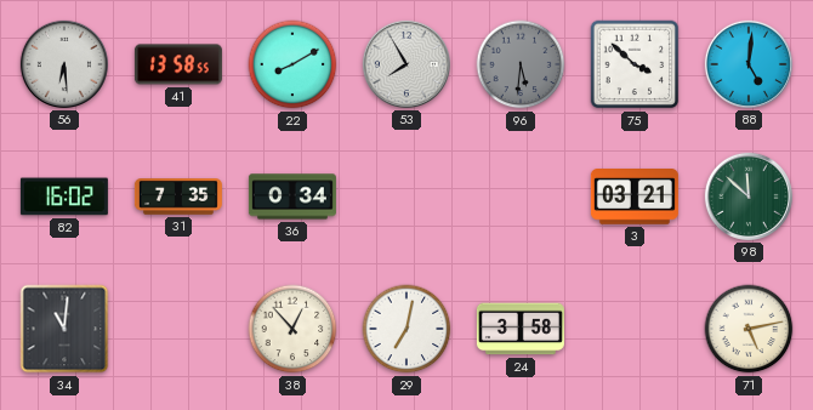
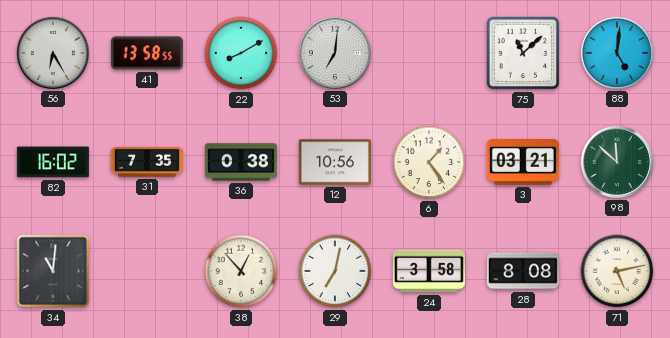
56: 6:29 -> 6:25
53: 7:55 -> 7:01
96: 5:31 -> none
75: 3:52 -> 11:08
36: 0:34 -> 0:38
12: none -> 10:56
6: none -> 1:24
28: none -> 8:08
